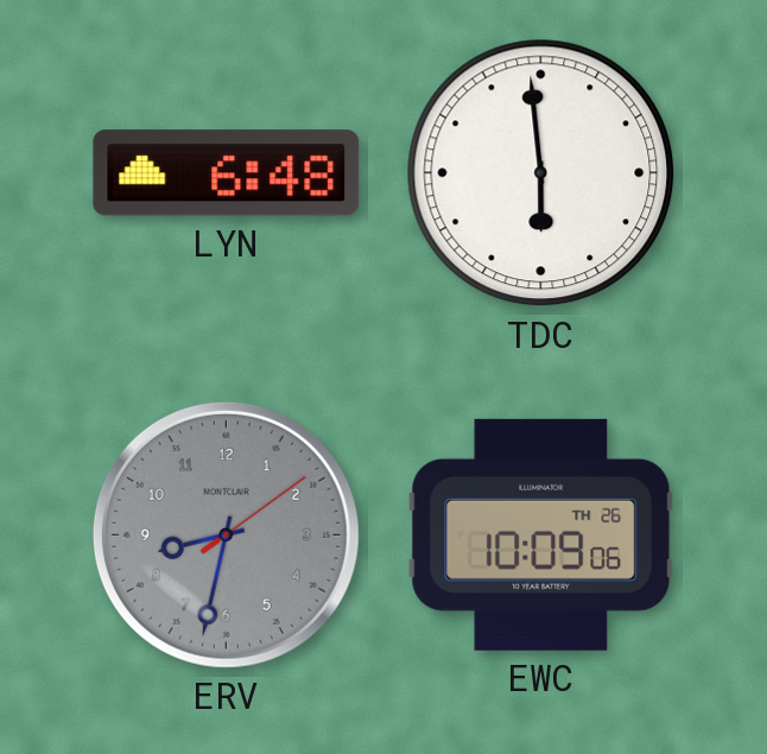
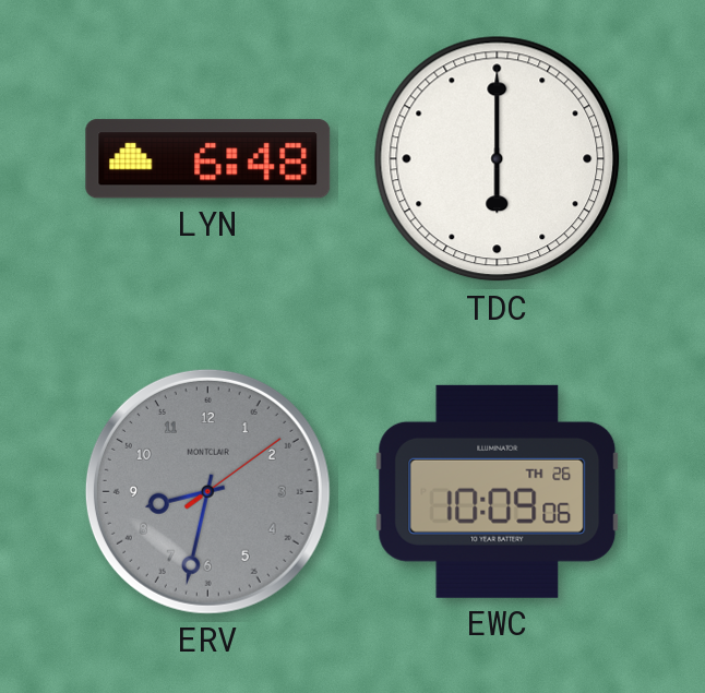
TDC: 5:59 -> 6:00
